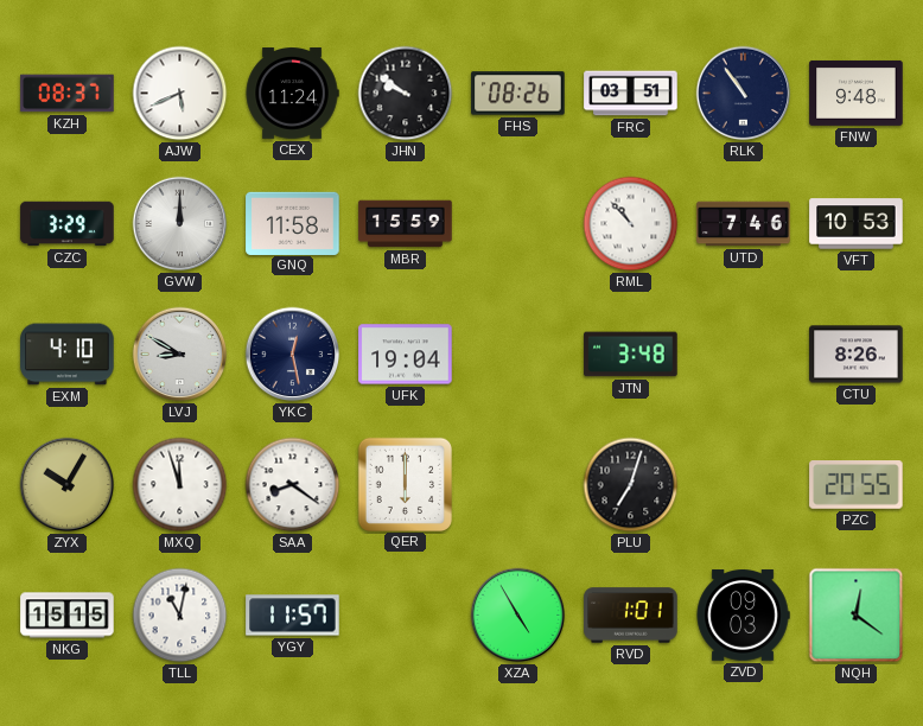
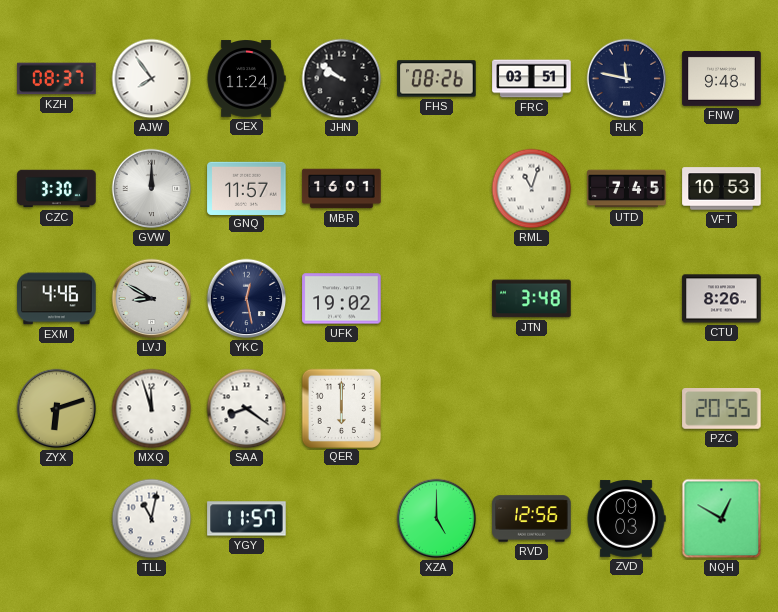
AJW: 5:41 -> 7:54
RLK: 10:54 -> 11:47
CZC: 3:29 -> 3:30
GNQ: 11:58 -> 11:57
MBR: 15:59 -> 16:01
RML: 10:53 -> 11:03
UTD: 7:46 -> 7:45
EXM: 4:10 -> 4:46
UFK: 19:04 -> 19:02
ZYX: 10:05 -> 6:12
PLU: 7:03 -> none
NKG: 15:15 -> none
XZA: 4:55 -> 5:00
RVD: 1:01 -> 12:56
NQH: 12:21 -> 12:50
